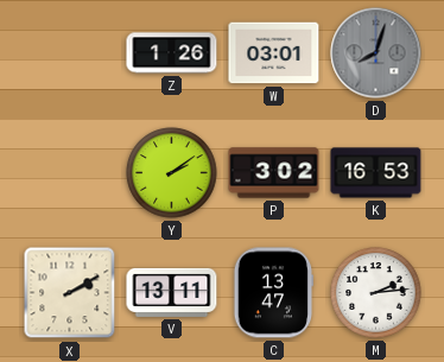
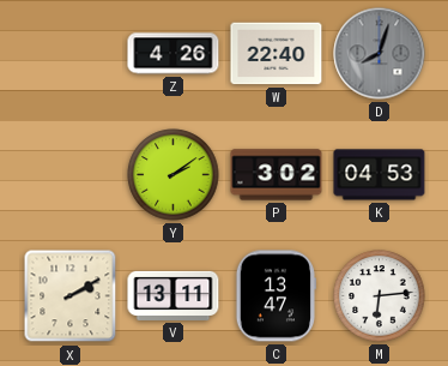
Z: 1:26 -> 4:26
W: 03:01 -> 22:40
K: 16:53 -> 04:53
M: 2:14 -> 6:14
